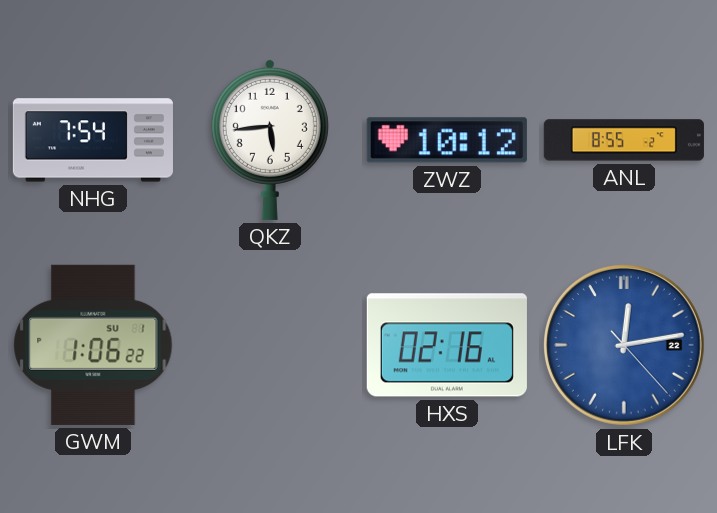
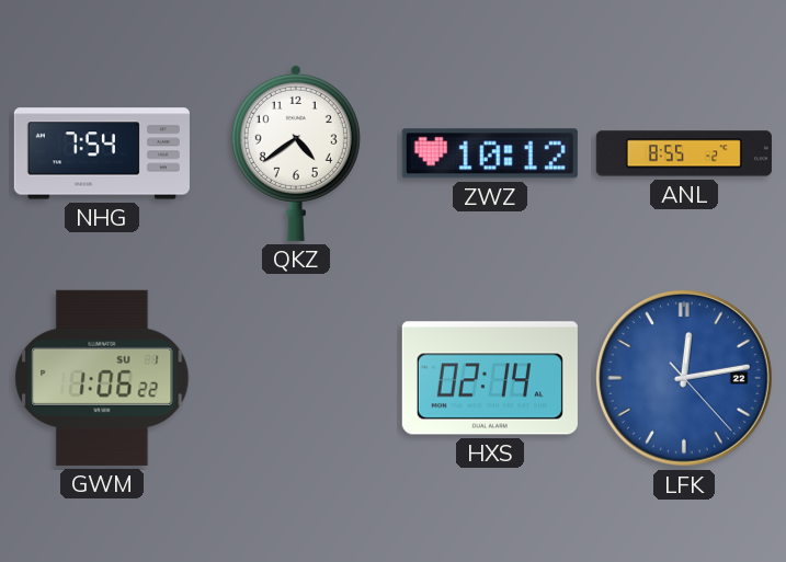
QKZ: 5:44 -> 4:39
HXS: 02:16 -> 02:14
